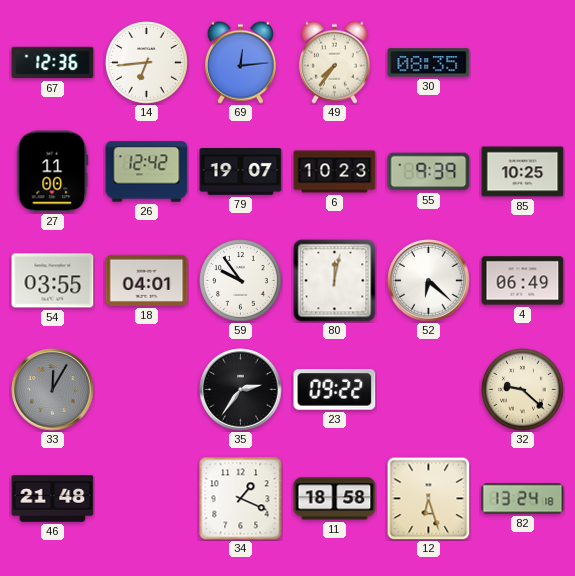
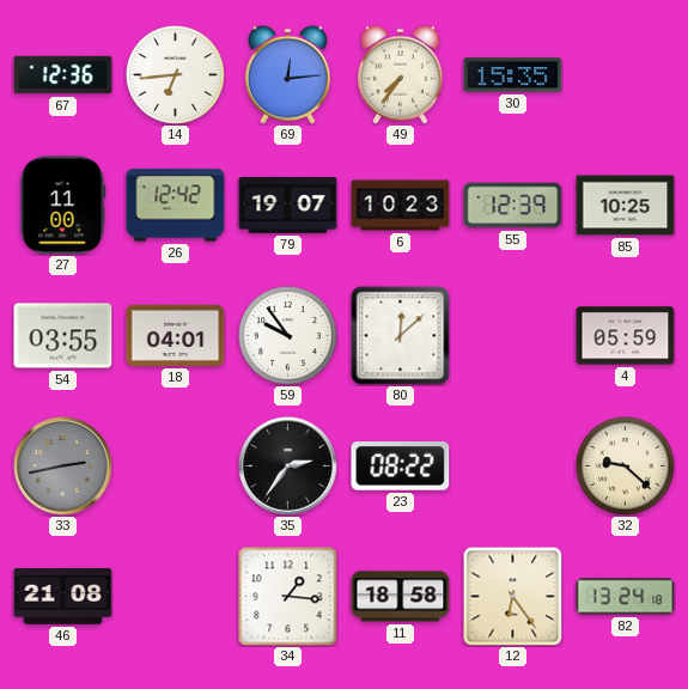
30: 08:35 -> 15:35
55: 9:39 -> 12:39
80: 12:02 -> 12:08
52: 6:22 -> none
4: 06:49 -> 05:59
33: 12:05 -> 2:43
23: 09:22 -> 08:22
46: 21:48 -> 21:08
34: 1:19 -> 1:16
12: 6:27 -> 6:24
